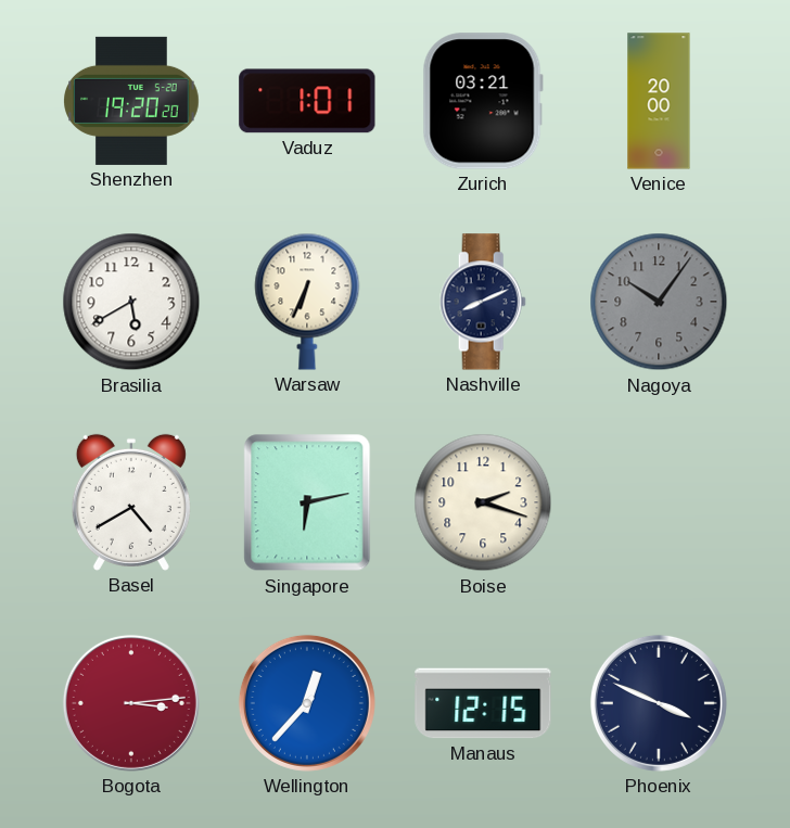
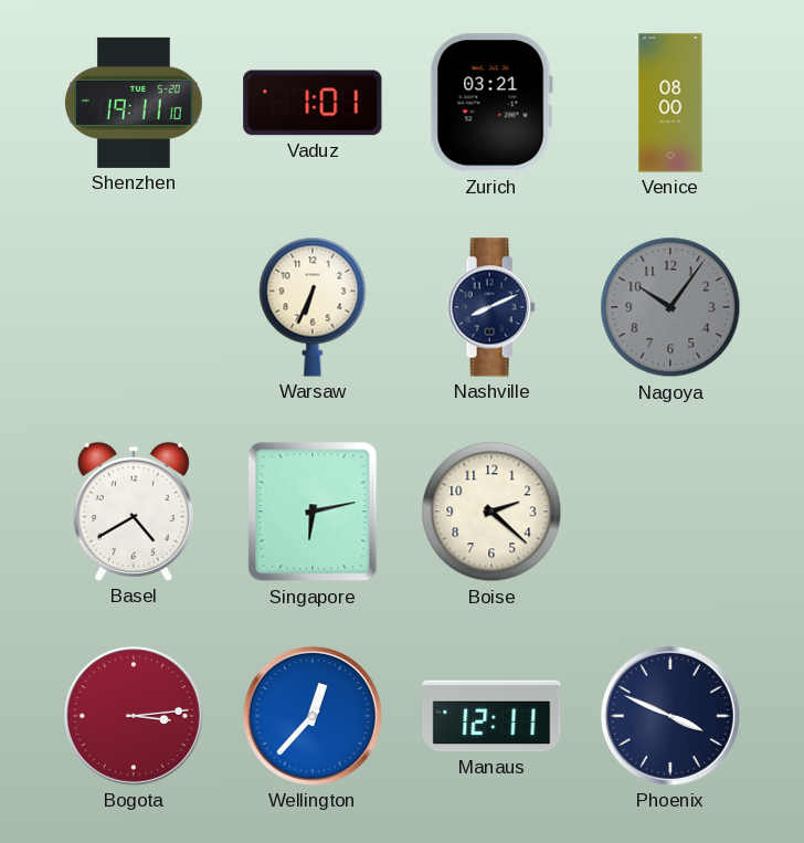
Shenzhen: 19:20 -> 19:11
Venice: 20:00 -> 08:00
Brasilia: 5:40 -> none
Boise: 2:18 -> 2:22
Manaus: 12:15 -> 12:11
